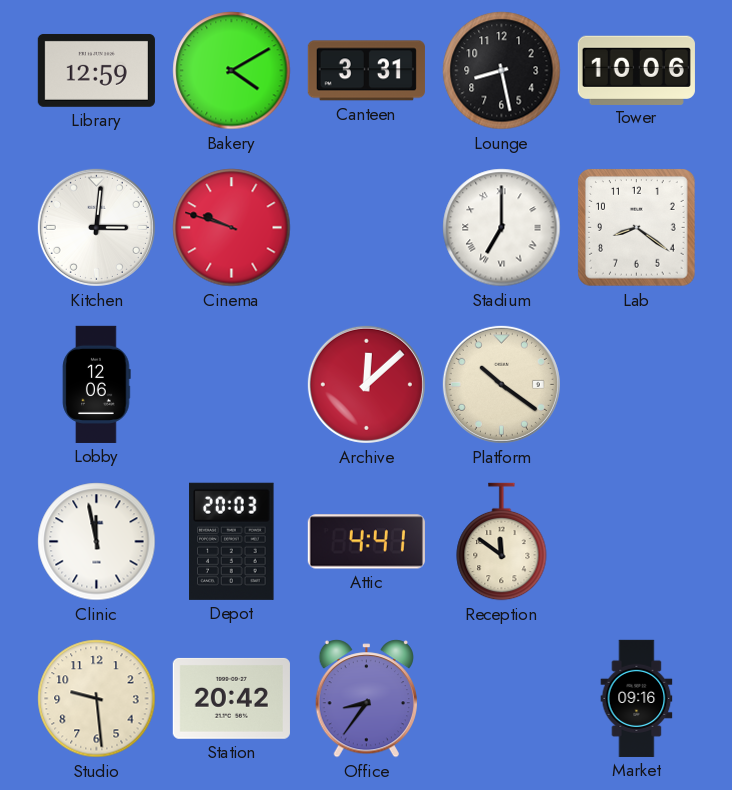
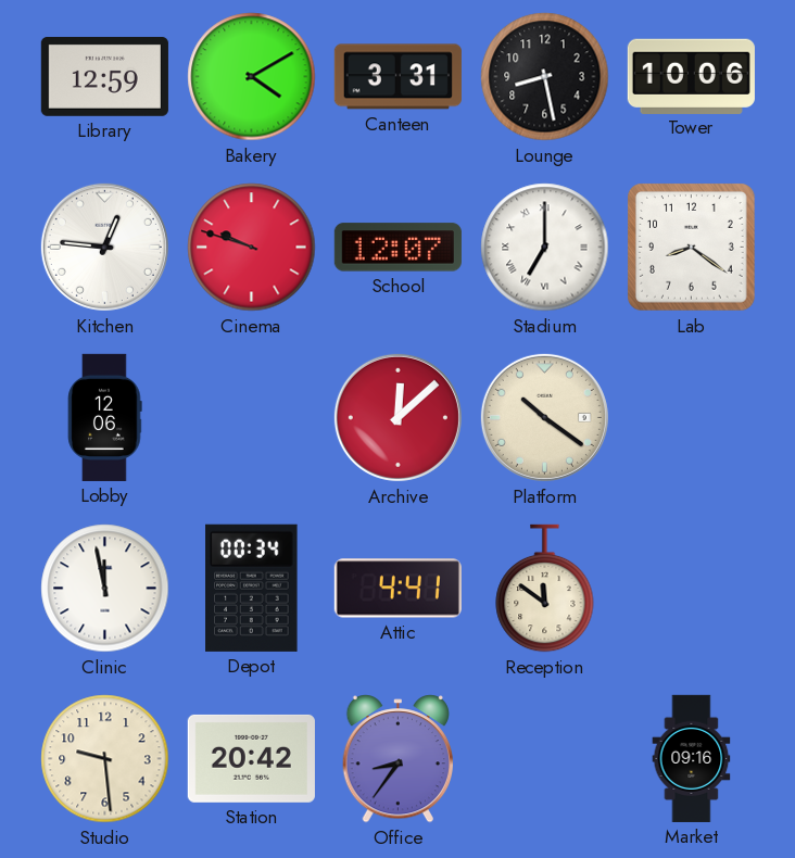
Kitchen: 3:01 -> 12:46
School: none -> 12:07
Depot: 20:03 -> 00:34
